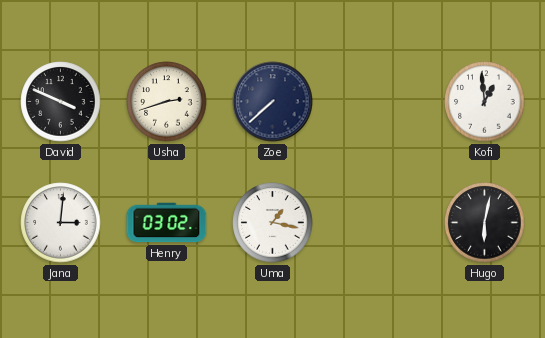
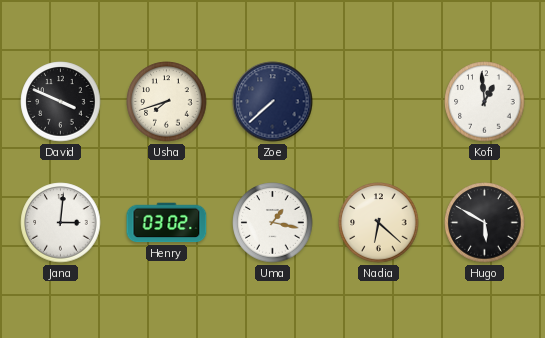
Usha: 2:42 -> 7:42
Nadia: none -> 6:22
Hugo: 6:02 -> 5:50
